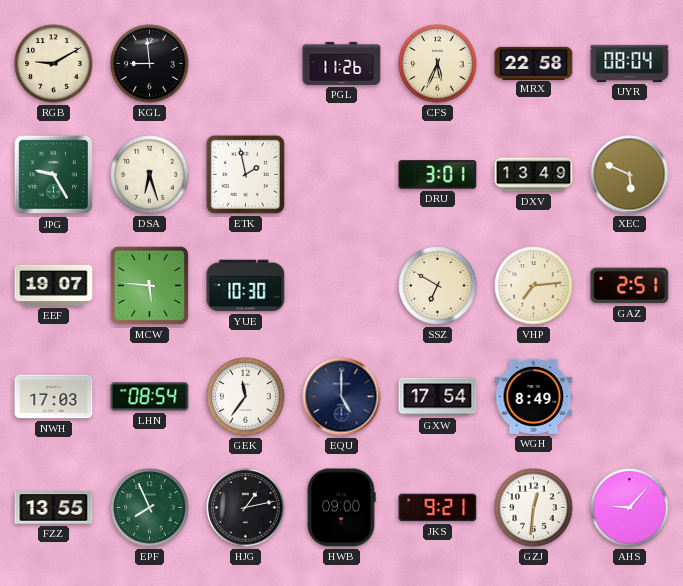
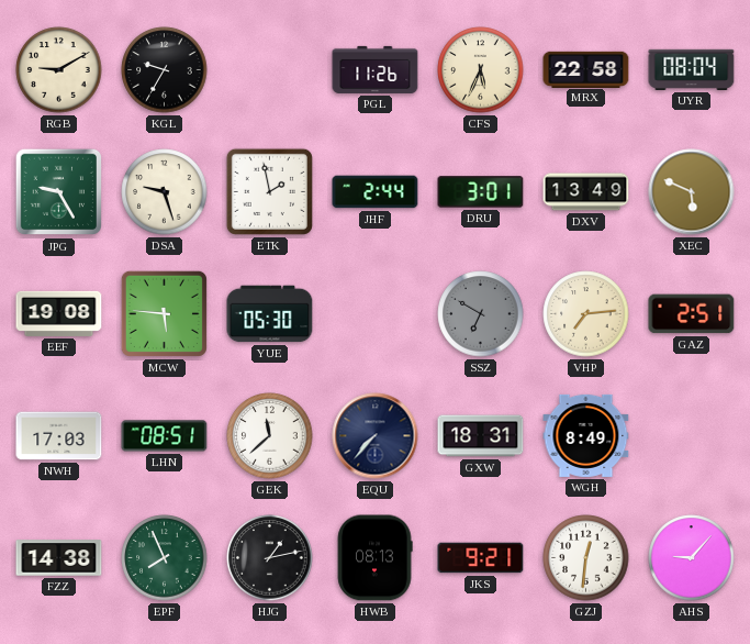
KGL: 8:59 -> 9:35
DSA: 6:27 -> 9:27
JHF: none -> 2:44
EEF: 19:07 -> 19:08
YUE: 10:30 -> 05:30
SSZ dial: cream -> grey
LHN: 08:54 -> 08:51
GEK: 11:36 -> 11:38
EQU: 5:00 -> 7:37
GXW: 17:54 -> 18:31
FZZ: 13:55 -> 14:38
HWB: 09:00 -> 08:13
